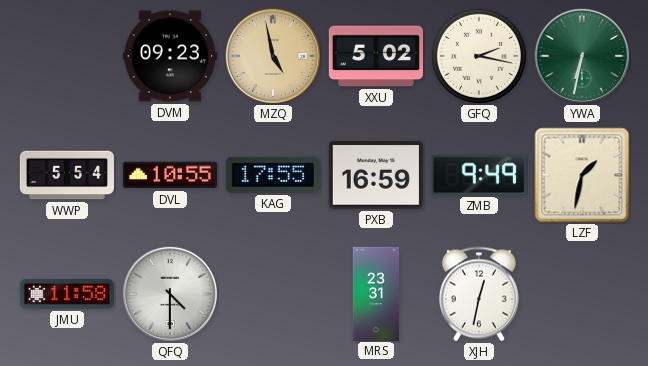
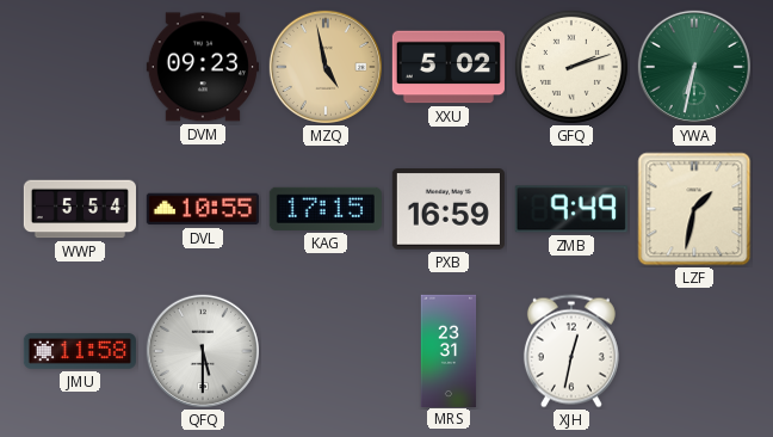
GFQ: 2:17 -> 2:12
KAG: 17:55 -> 17:15
QFQ: 4:30 -> 5:30
